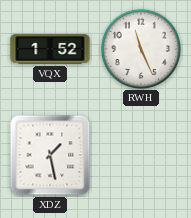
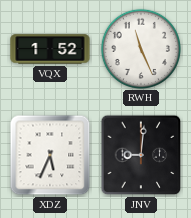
XDZ: 1:28 -> 5:34
JNV: none -> 9:01
